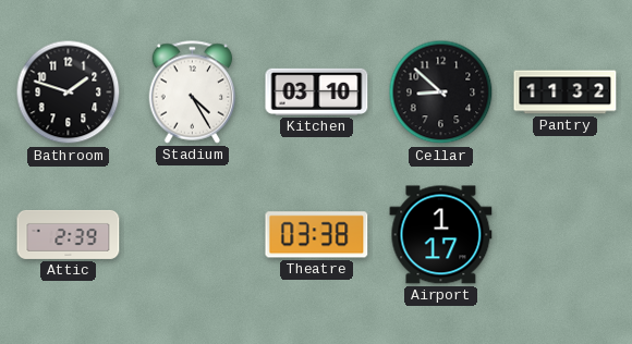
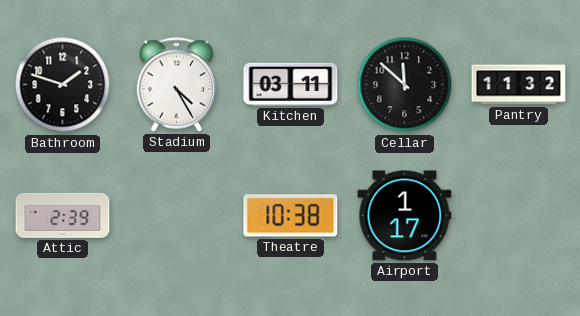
Kitchen: 03:10 -> 03:11
Cellar: 8:52 -> 11:52
Theatre: 03:38 -> 10:38
